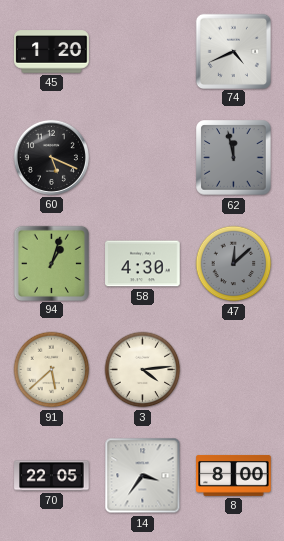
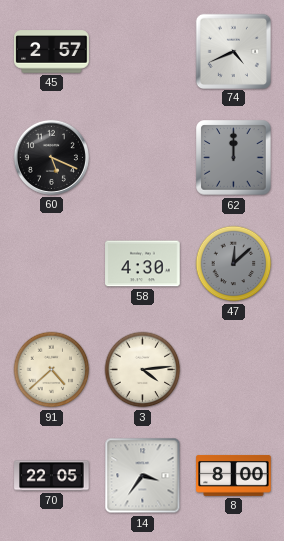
45: 1:20 -> 2:57
62: 11:58 -> 12:00
94: 1:03 -> none
91: 5:38 -> 4:38
